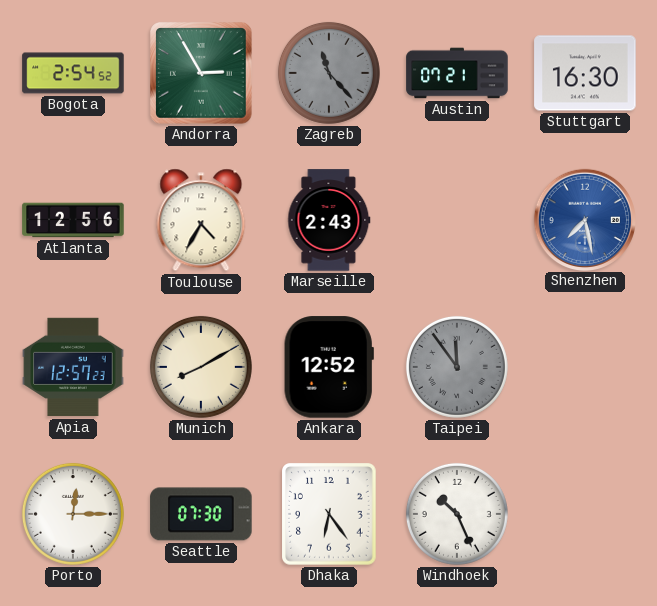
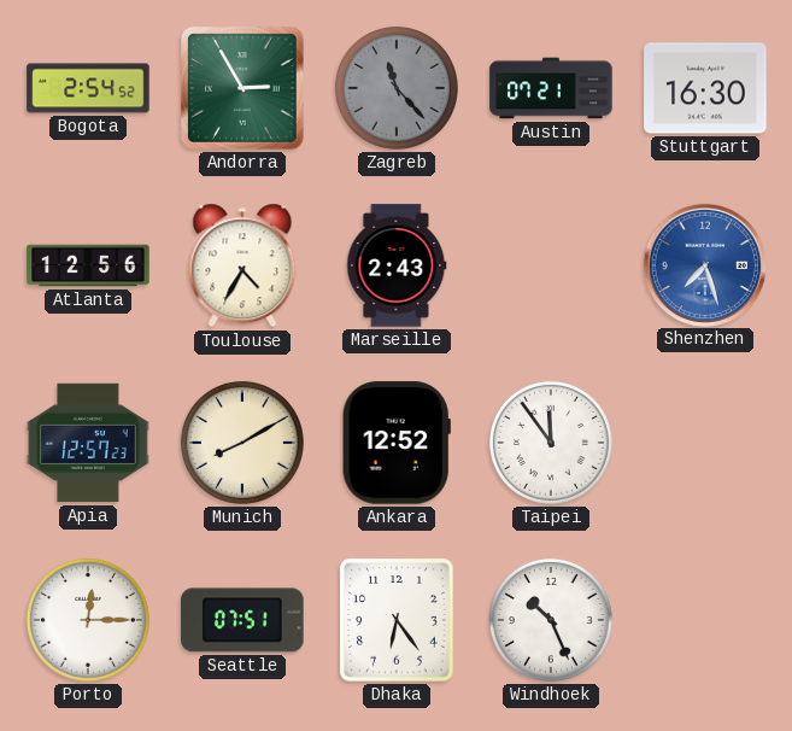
Shenzhen: 7:28 -> 7:27
Taipei dial: grey -> white
Seattle: 07:30 -> 07:51
